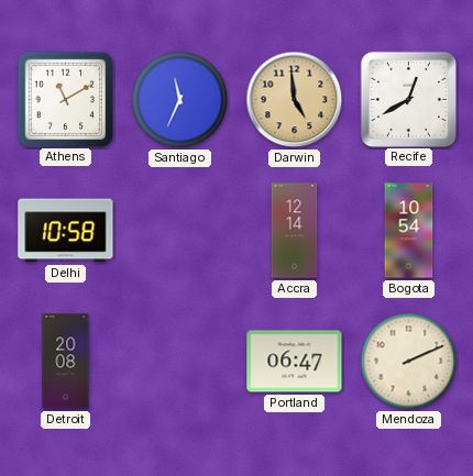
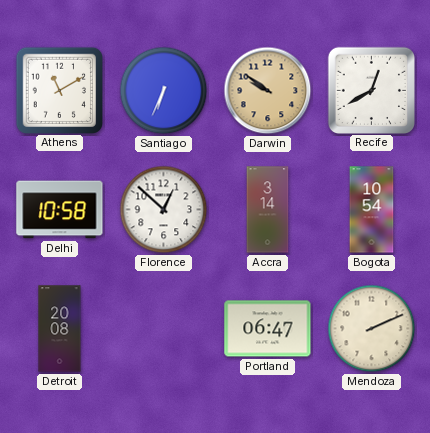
Santiago: 11:34 -> 6:34
Darwin: 4:59 -> 9:51
Florence: none -> 12:52
Accra: 12:14 -> 3:14
